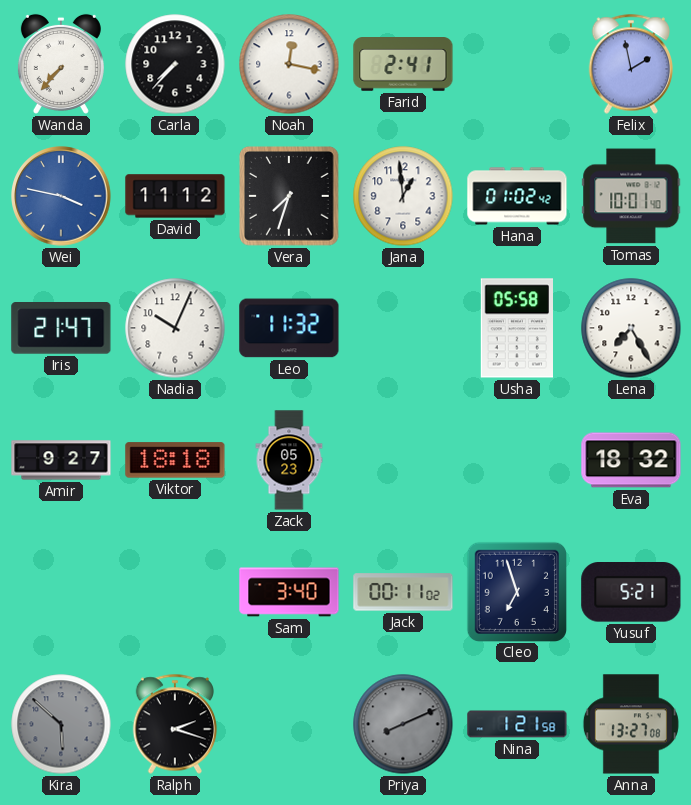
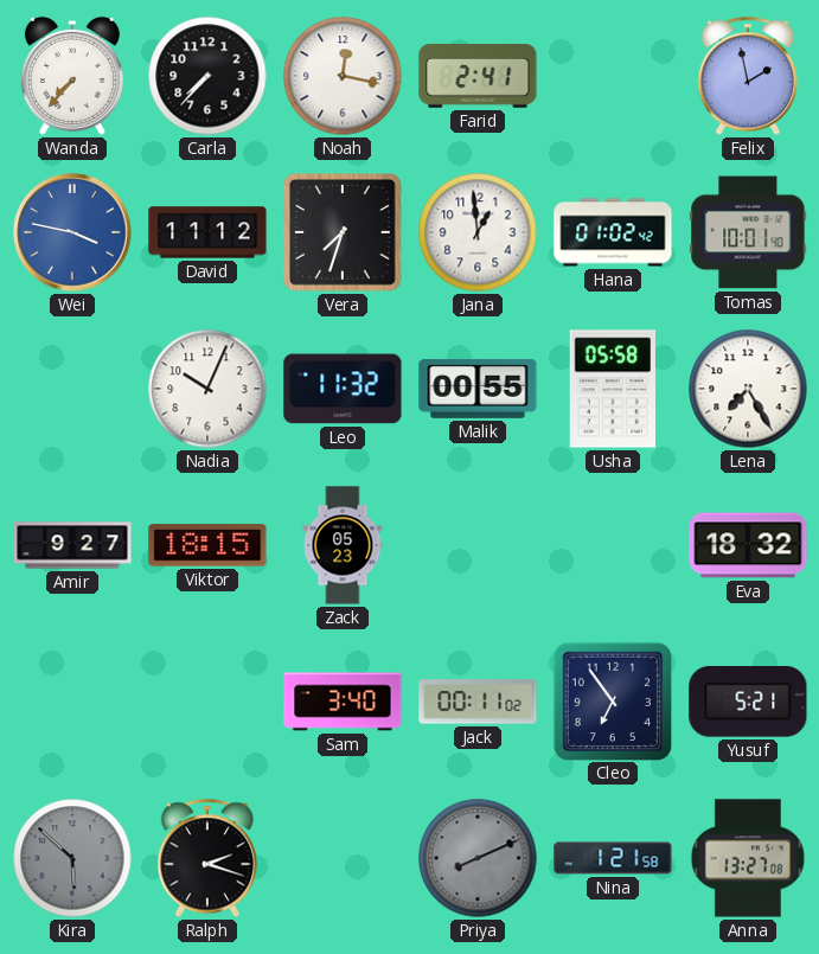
Iris: 21:47 -> none
Malik: none -> 00:55
Viktor: 18:18 -> 18:15
Cleo: 6:57 -> 6:54
